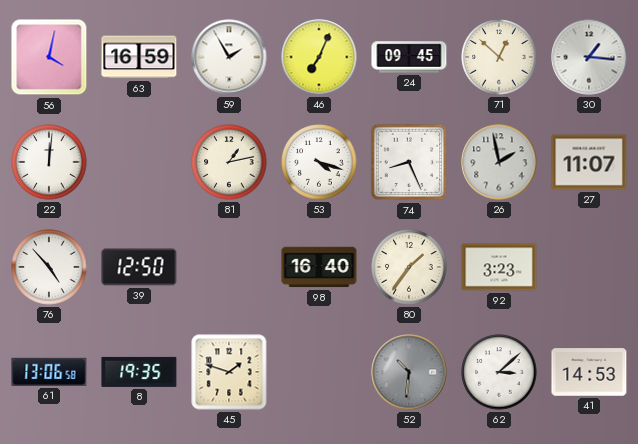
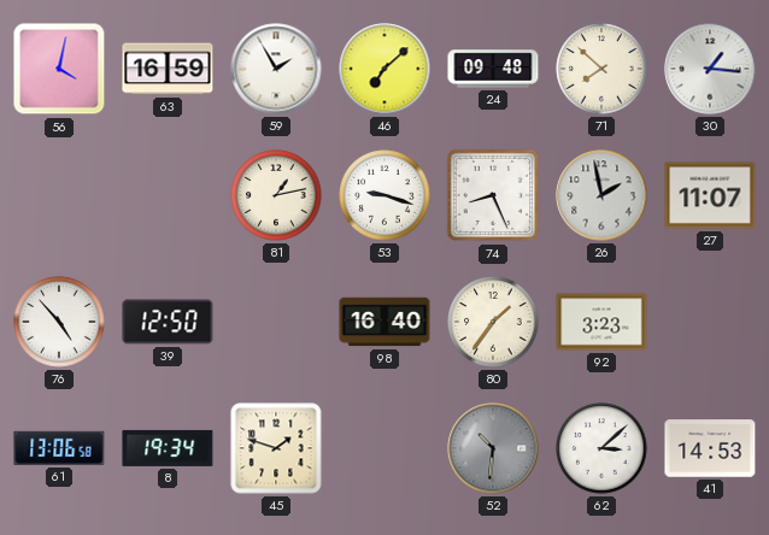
46: 7:04 -> 7:08
24: 09:45 -> 09:48
71: 12:52 -> 7:52
22: 12:01 -> none
53: 4:18 -> 9:18
8: 19:35 -> 19:34
